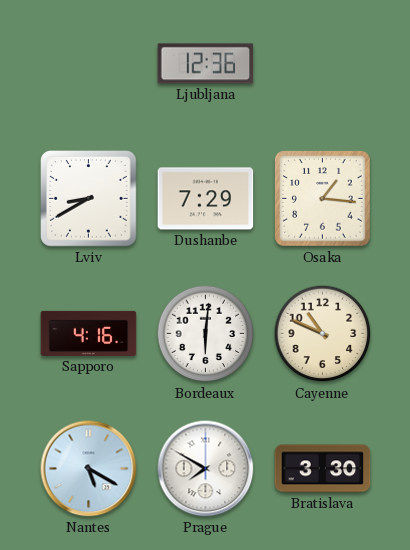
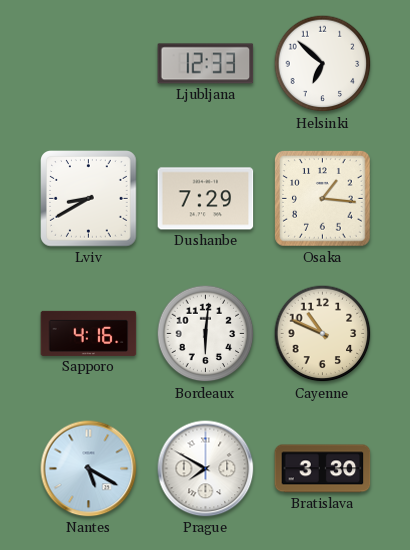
Ljubljana: 12:36 -> 12:33
Helsinki: none -> 6:52
